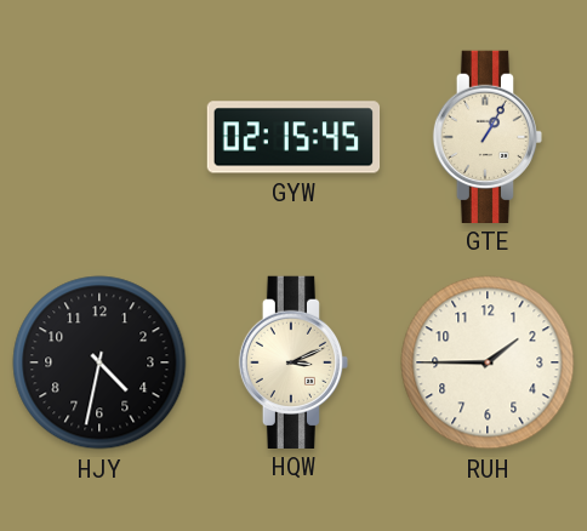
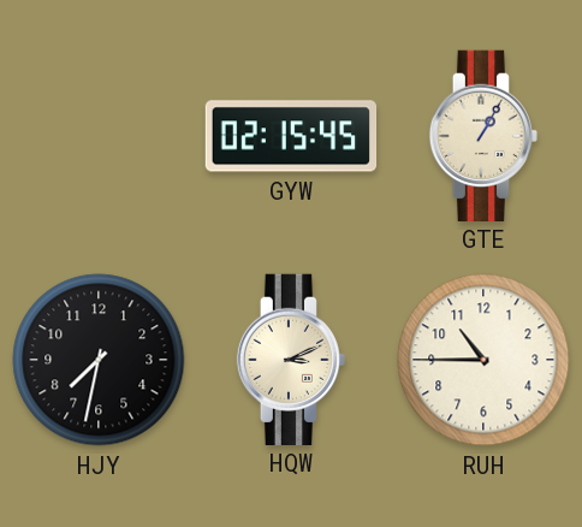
HJY: 4:32 -> 7:32
RUH: 1:45 -> 10:45
